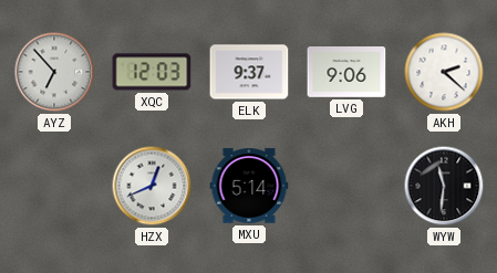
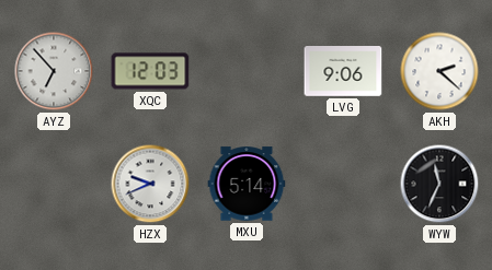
ELK: 9:37 -> none
HZX: 12:41 -> 9:41
WYW: 11:31 -> 11:34
